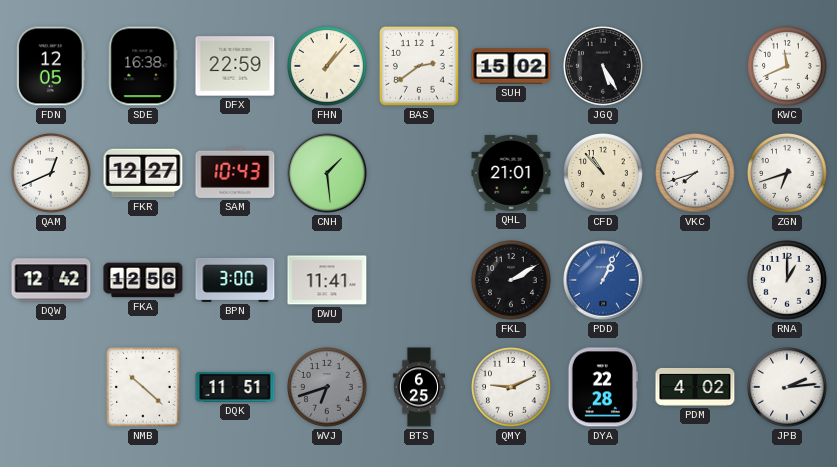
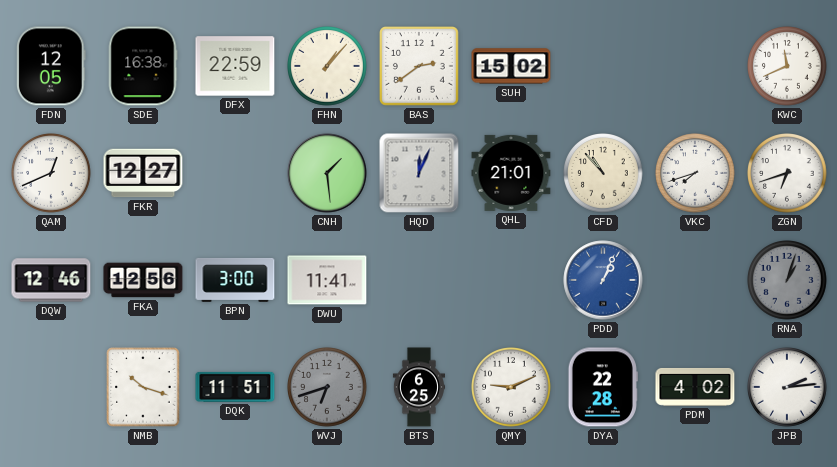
JGQ: 5:25 -> none
SAM: 10:43 -> none
HQD: none -> 12:04
DQW: 12:42 -> 12:46
FKL: 2:10 -> none
RNA: 1:00 -> 1:03
RNA dial: white -> grey
NMB: 10:22 -> 10:18
